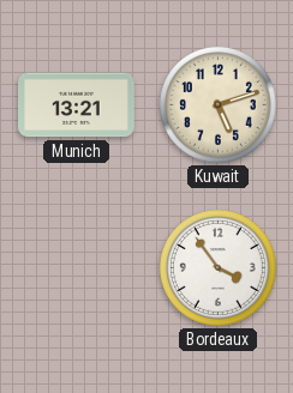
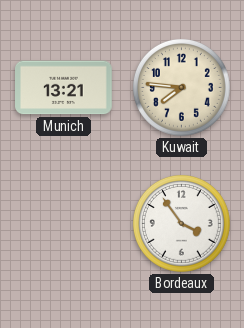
Kuwait: 5:12 -> 7:46
